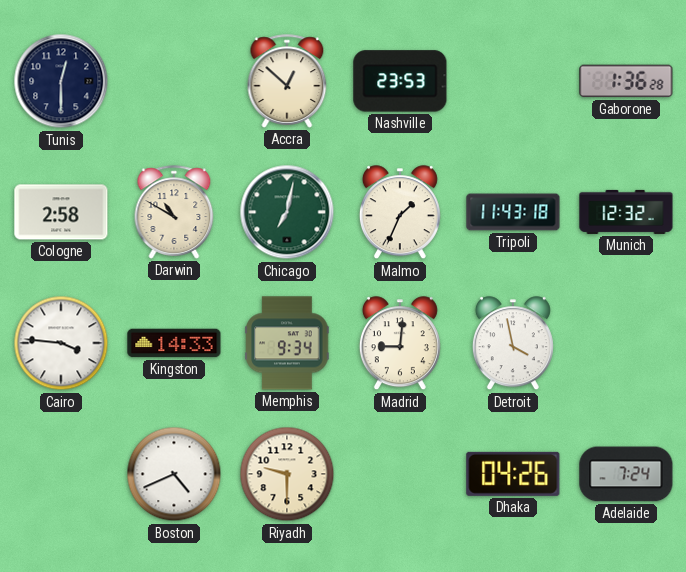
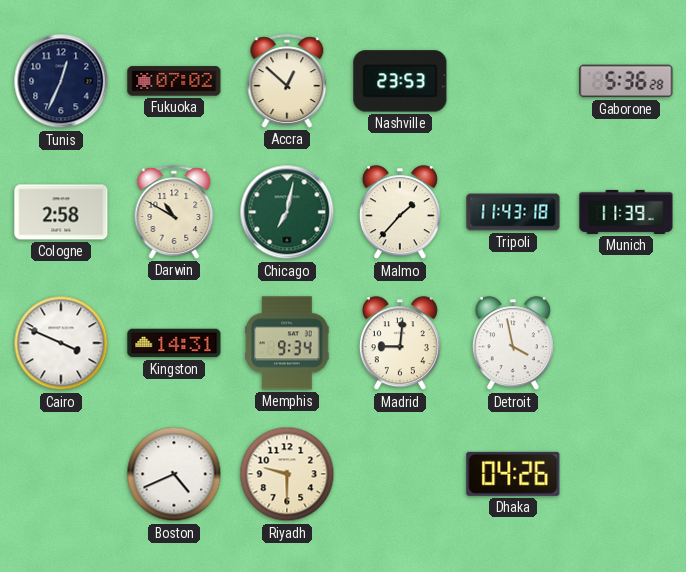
Tunis: 12:30 -> 12:34
Fukuoka: none -> 07:02
Gaborone: 1:36 -> 5:36
Malmo: 1:34 -> 1:37
Munich: 12:32 -> 11:39
Cairo: 3:46 -> 3:49
Kingston: 14:33 -> 14:31
Adelaide: 7:24 -> none
